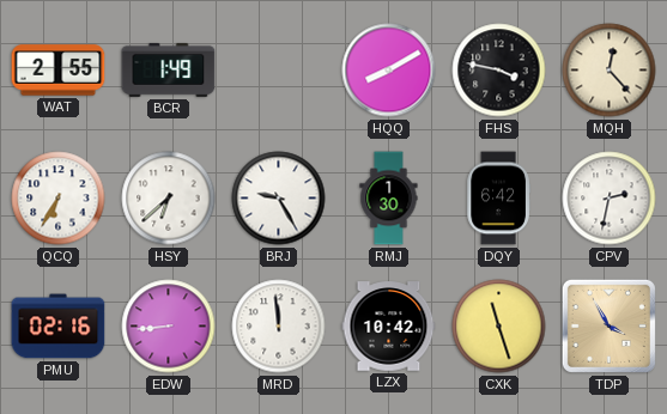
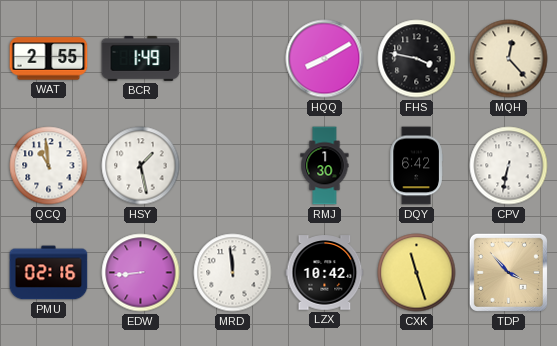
QCQ: 6:35 -> 10:59
HSY: 6:38 -> 1:28
BRJ: 9:25 -> none
CPV: 2:32 -> 6:32
TDP: 3:55 -> 3:53
